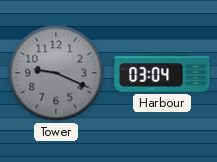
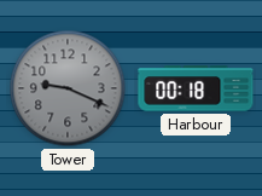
Harbour: 03:04 -> 00:18
